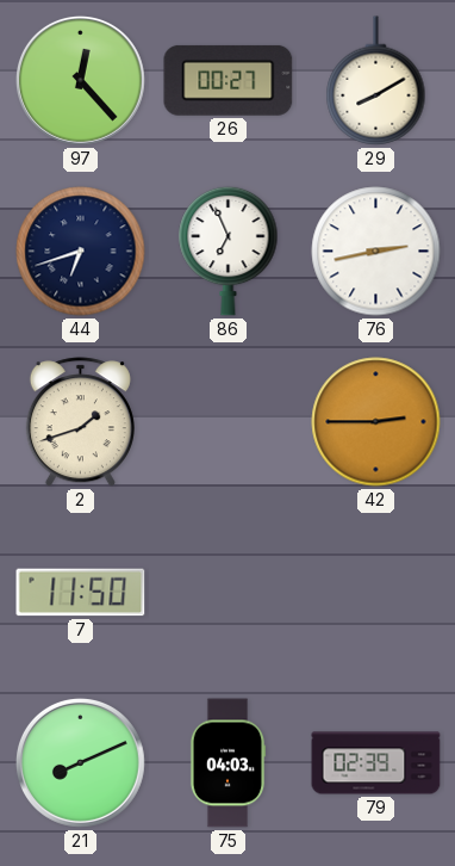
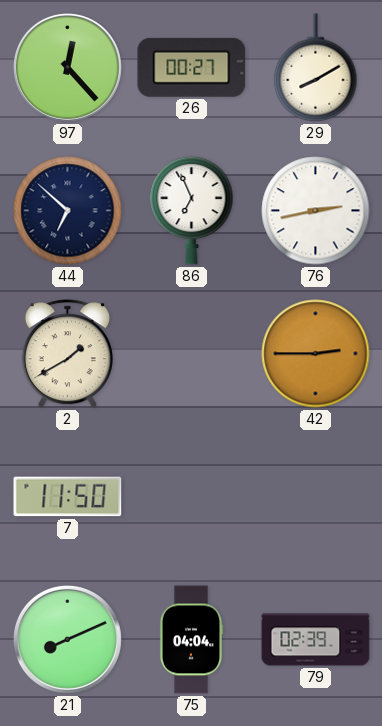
44: 6:42 -> 6:52
2: 1:42 -> 1:40
75: 04:03 -> 04:04
